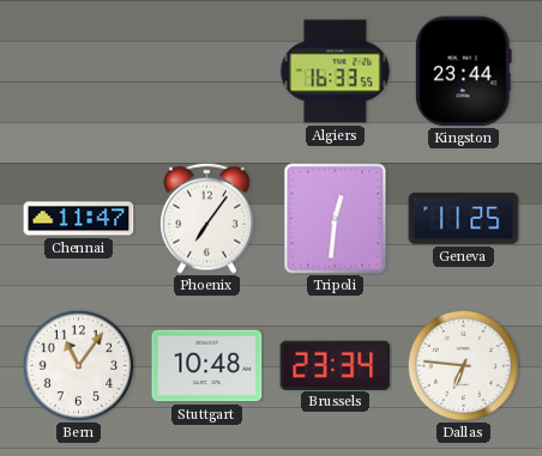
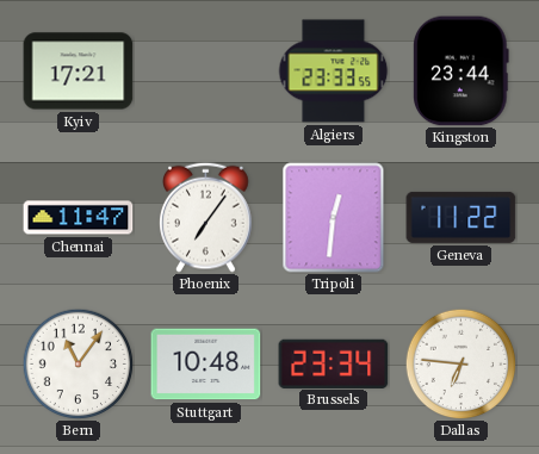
Kyiv: none -> 17:21
Algiers: 16:33 -> 23:33
Geneva: 11:25 -> 11:22
